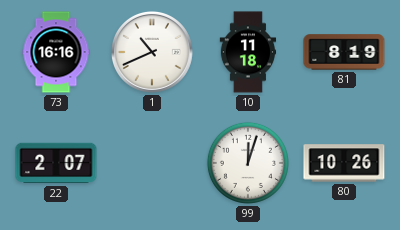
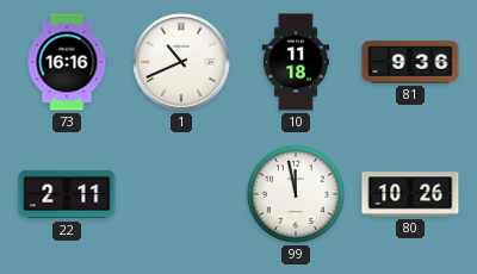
81: 8:19 -> 9:36
22: 2:07 -> 2:11
99: 12:03 -> 11:58
